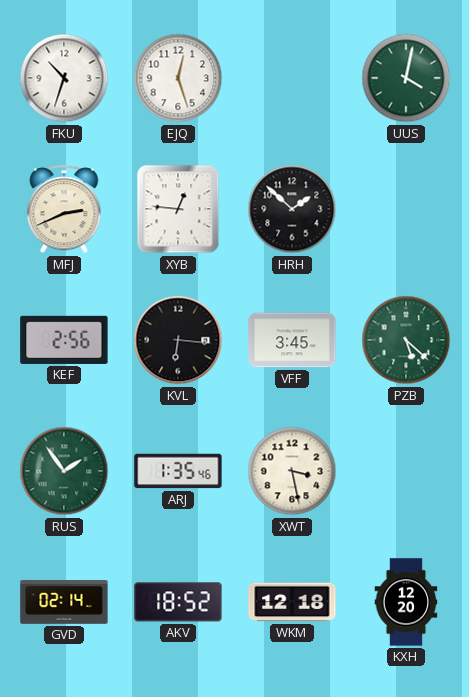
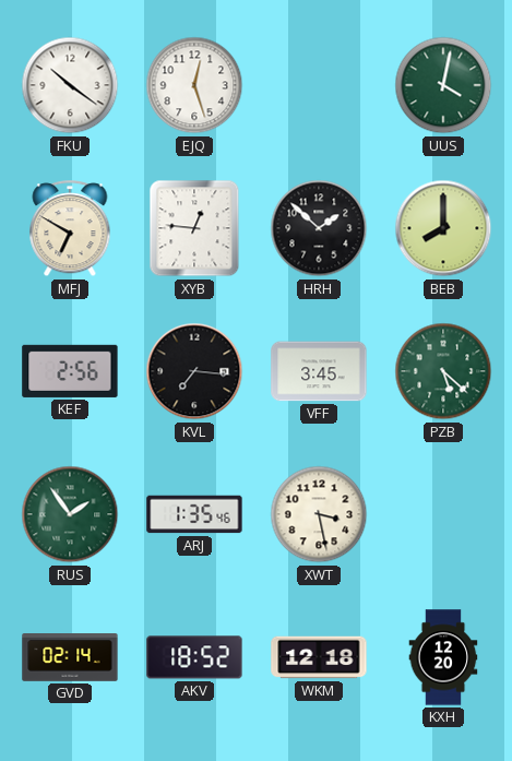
FKU: 10:33 -> 10:21
MFJ: 2:41 -> 6:50
BEB: none -> 8:00
KVL: 6:16 -> 7:16
